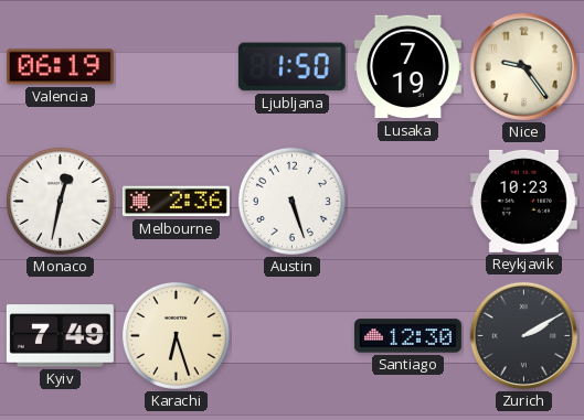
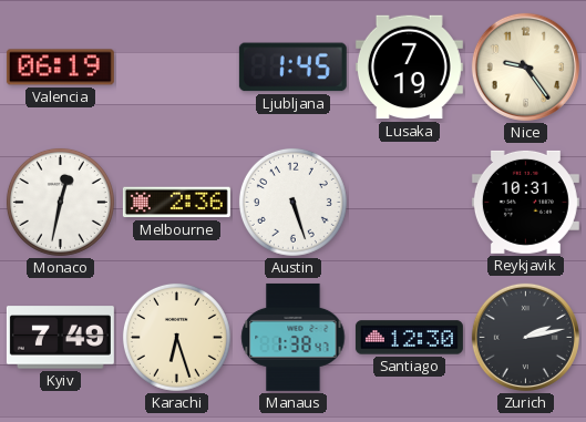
Ljubljana: 1:50 -> 1:45
Reykjavik: 10:23 -> 10:31
Manaus: none -> 1:38
Zurich: 2:10 -> 2:13
